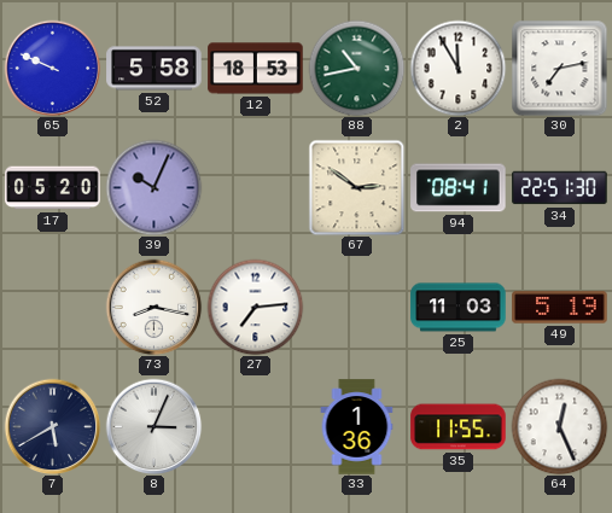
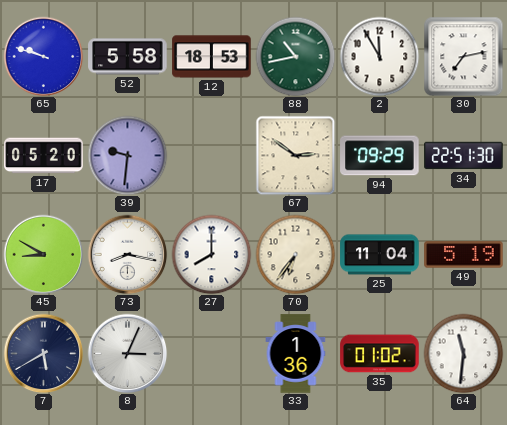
65: 9:49 -> 9:48
39: 10:04 -> 9:31
94: 08:41 -> 09:29
45: none -> 8:50
27: 7:14 -> 8:00
70: none -> 6:36
25: 11:03 -> 11:04
35: 11:55 -> 01:02
64: 12:26 -> 11:31
